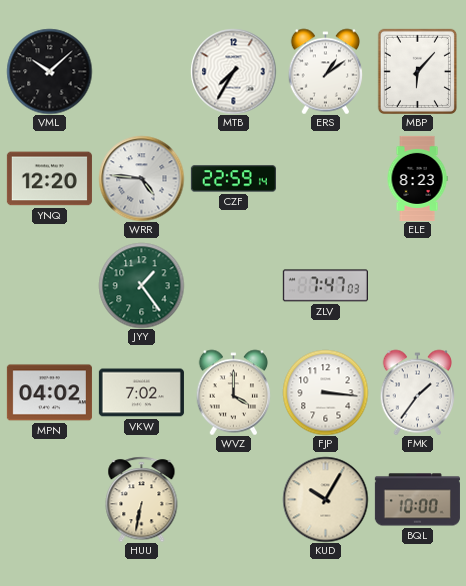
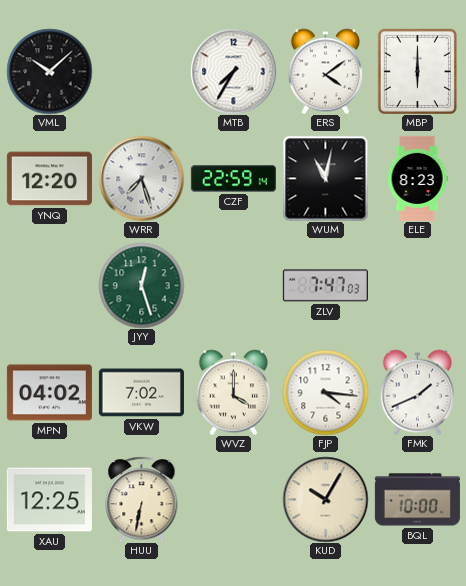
ERS: 1:09 -> 4:09
MBP: 6:07 -> 6:00
WRR: 4:46 -> 7:27
WUM: none -> 11:02
JYY: 1:24 -> 12:27
FJP: 3:16 -> 4:16
FMK: 1:36 -> 1:41
XAU: none -> 12:25
